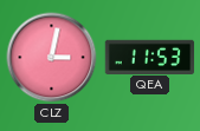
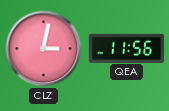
QEA: 11:53 -> 11:56
